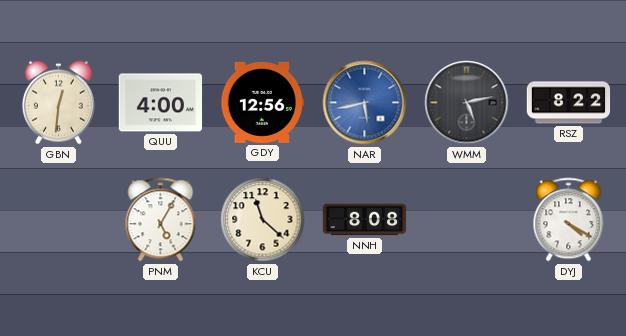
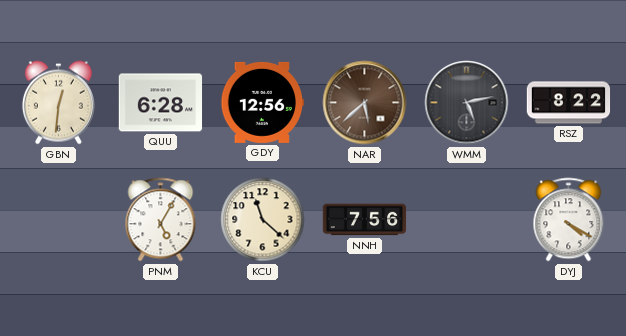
QUU: 4:00 -> 6:28
NAR: 5:43 -> 5:38
NAR dial: blue -> brown
NNH: 8:08 -> 7:56
